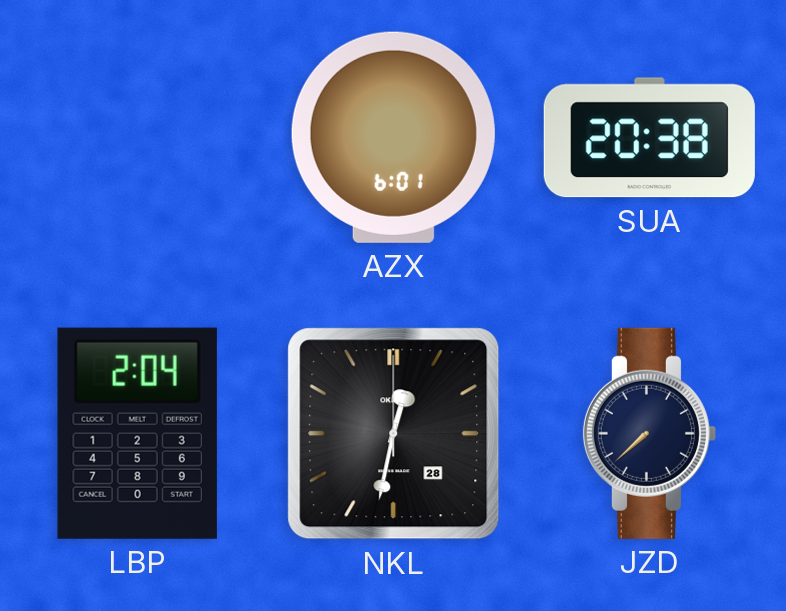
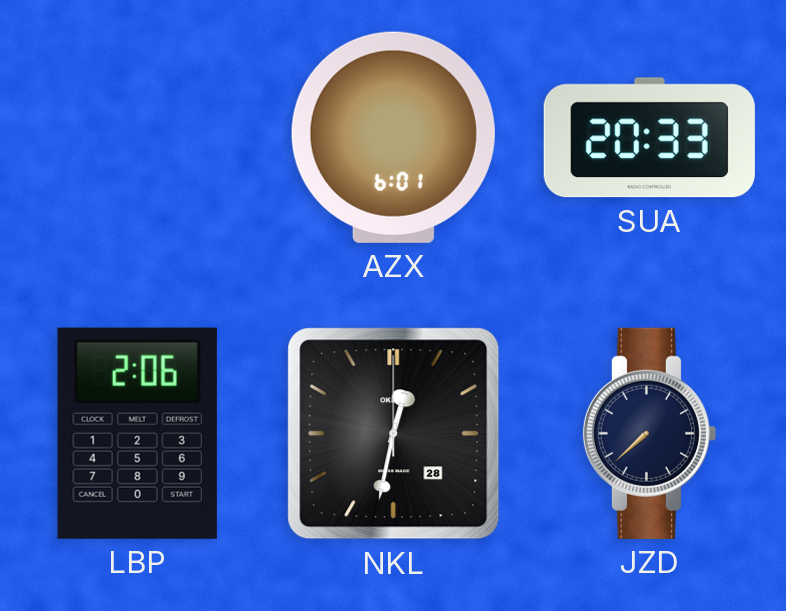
SUA: 20:38 -> 20:33
LBP: 2:04 -> 2:06
